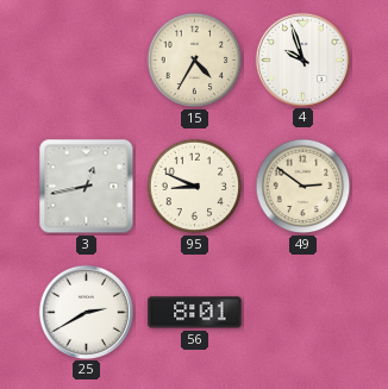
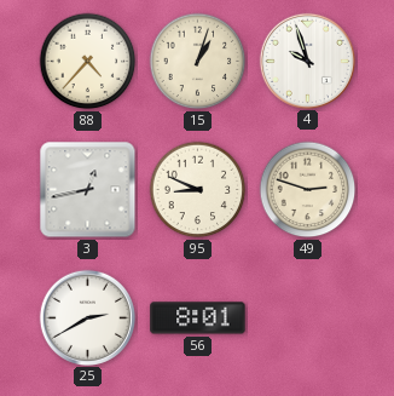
88: none -> 4:37
15: 4:35 -> 1:03
49: 2:51 -> 2:48
